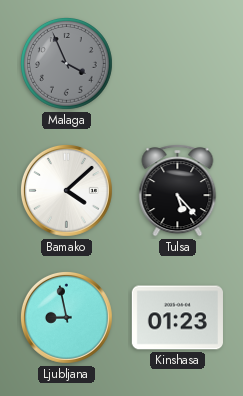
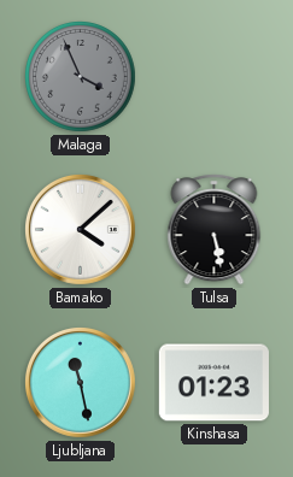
Tulsa: 5:23 -> 5:28
Ljubljana: 8:58 -> 11:28
